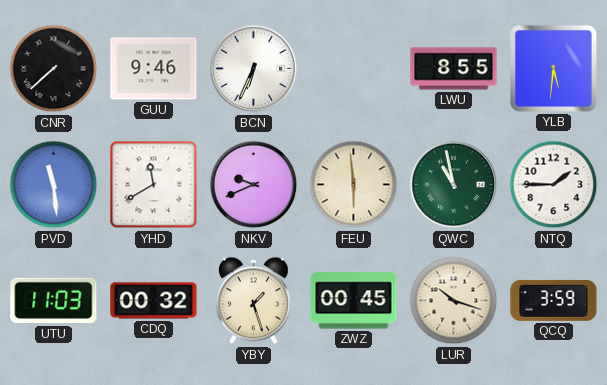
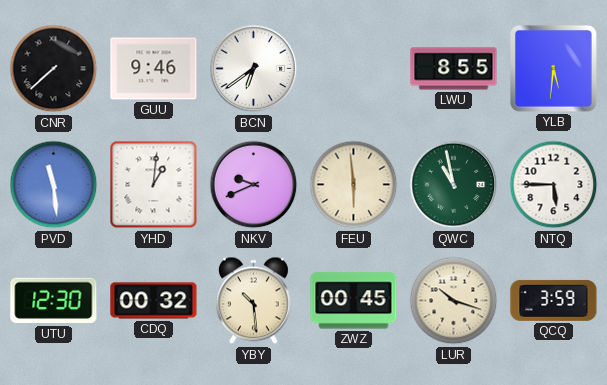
BCN: 6:34 -> 6:39
YHD: 11:40 -> 1:01
NTQ: 1:45 -> 5:45
UTU: 11:03 -> 12:30
YBY: 1:27 -> 10:29
